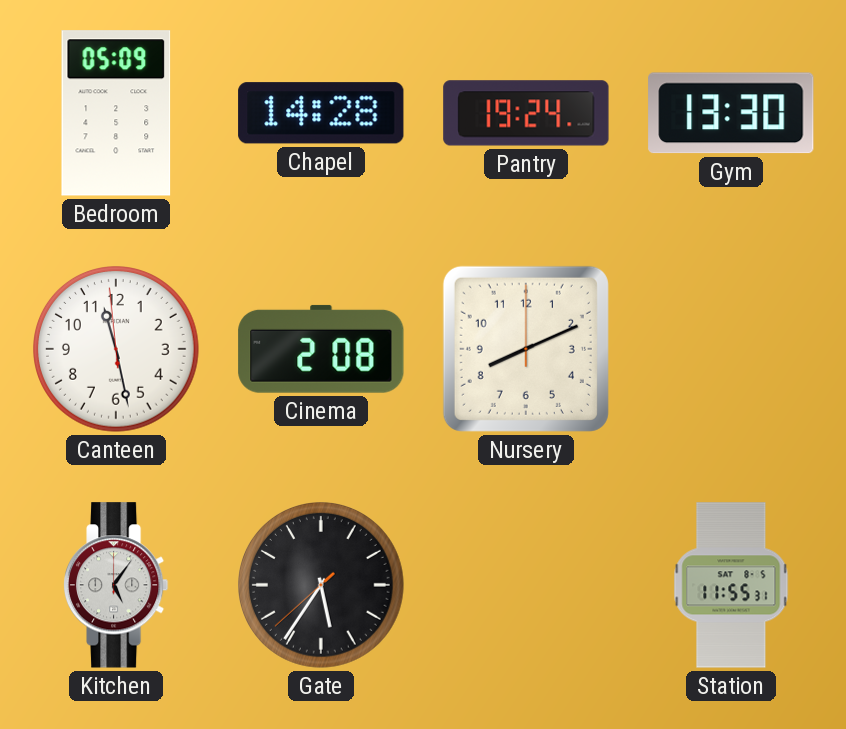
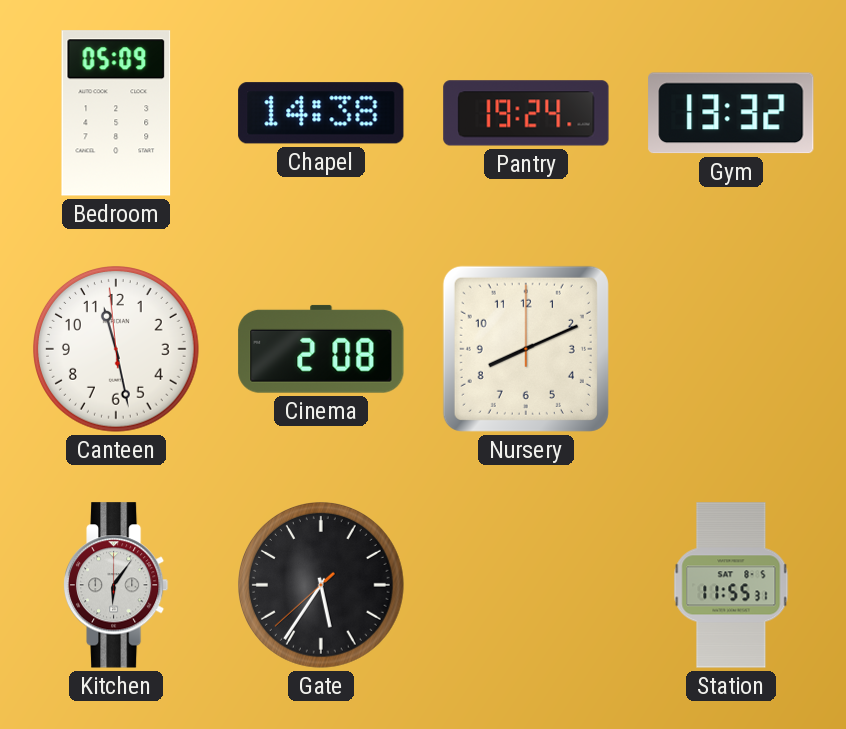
Chapel: 14:28 -> 14:38
Gym: 13:30 -> 13:32
Kitchen: 5:06 -> 6:06
